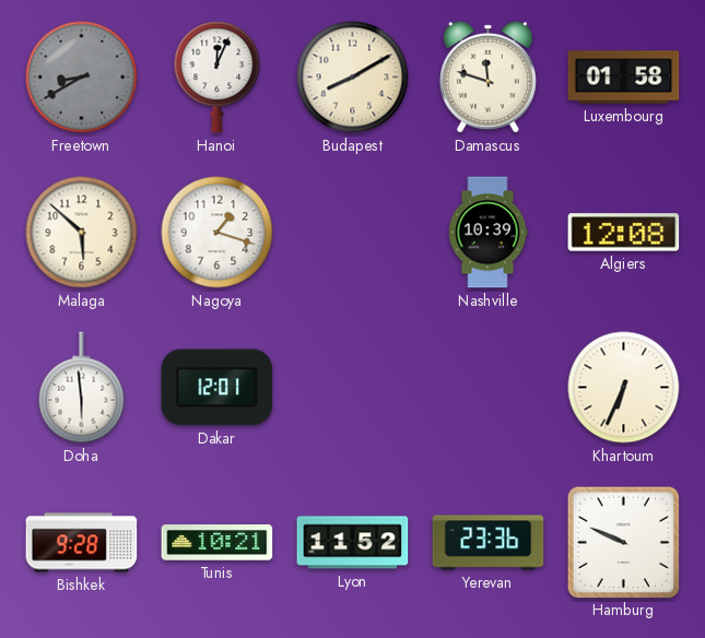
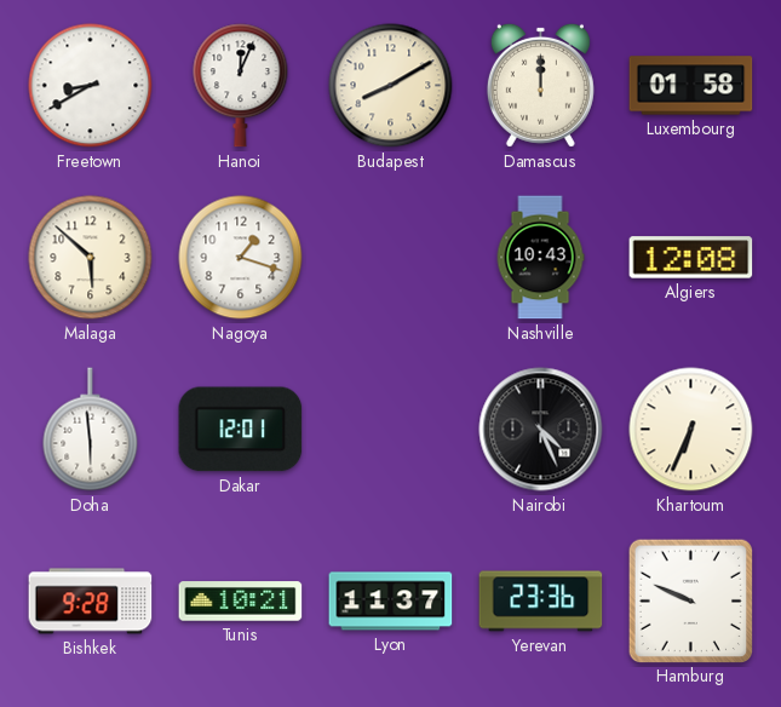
Freetown dial: grey -> white
Damascus: 11:48 -> 12:00
Nashville: 10:39 -> 10:43
Nairobi: none -> 4:26
Lyon: 11:52 -> 11:37
